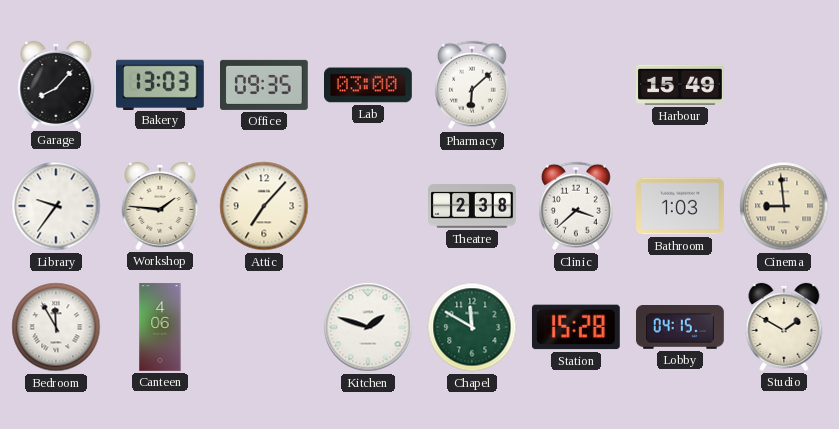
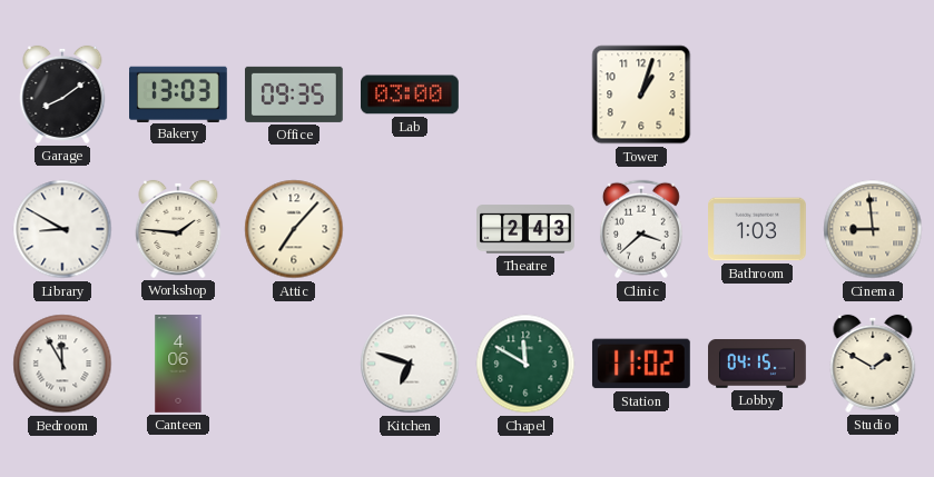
Garage: 8:07 -> 8:09
Pharmacy: 6:08 -> none
Tower: none -> 1:03
Harbour: 15:49 -> none
Library: 9:36 -> 8:50
Theatre: 2:38 -> 2:43
Kitchen: 1:48 -> 6:48
Station: 15:28 -> 11:02
